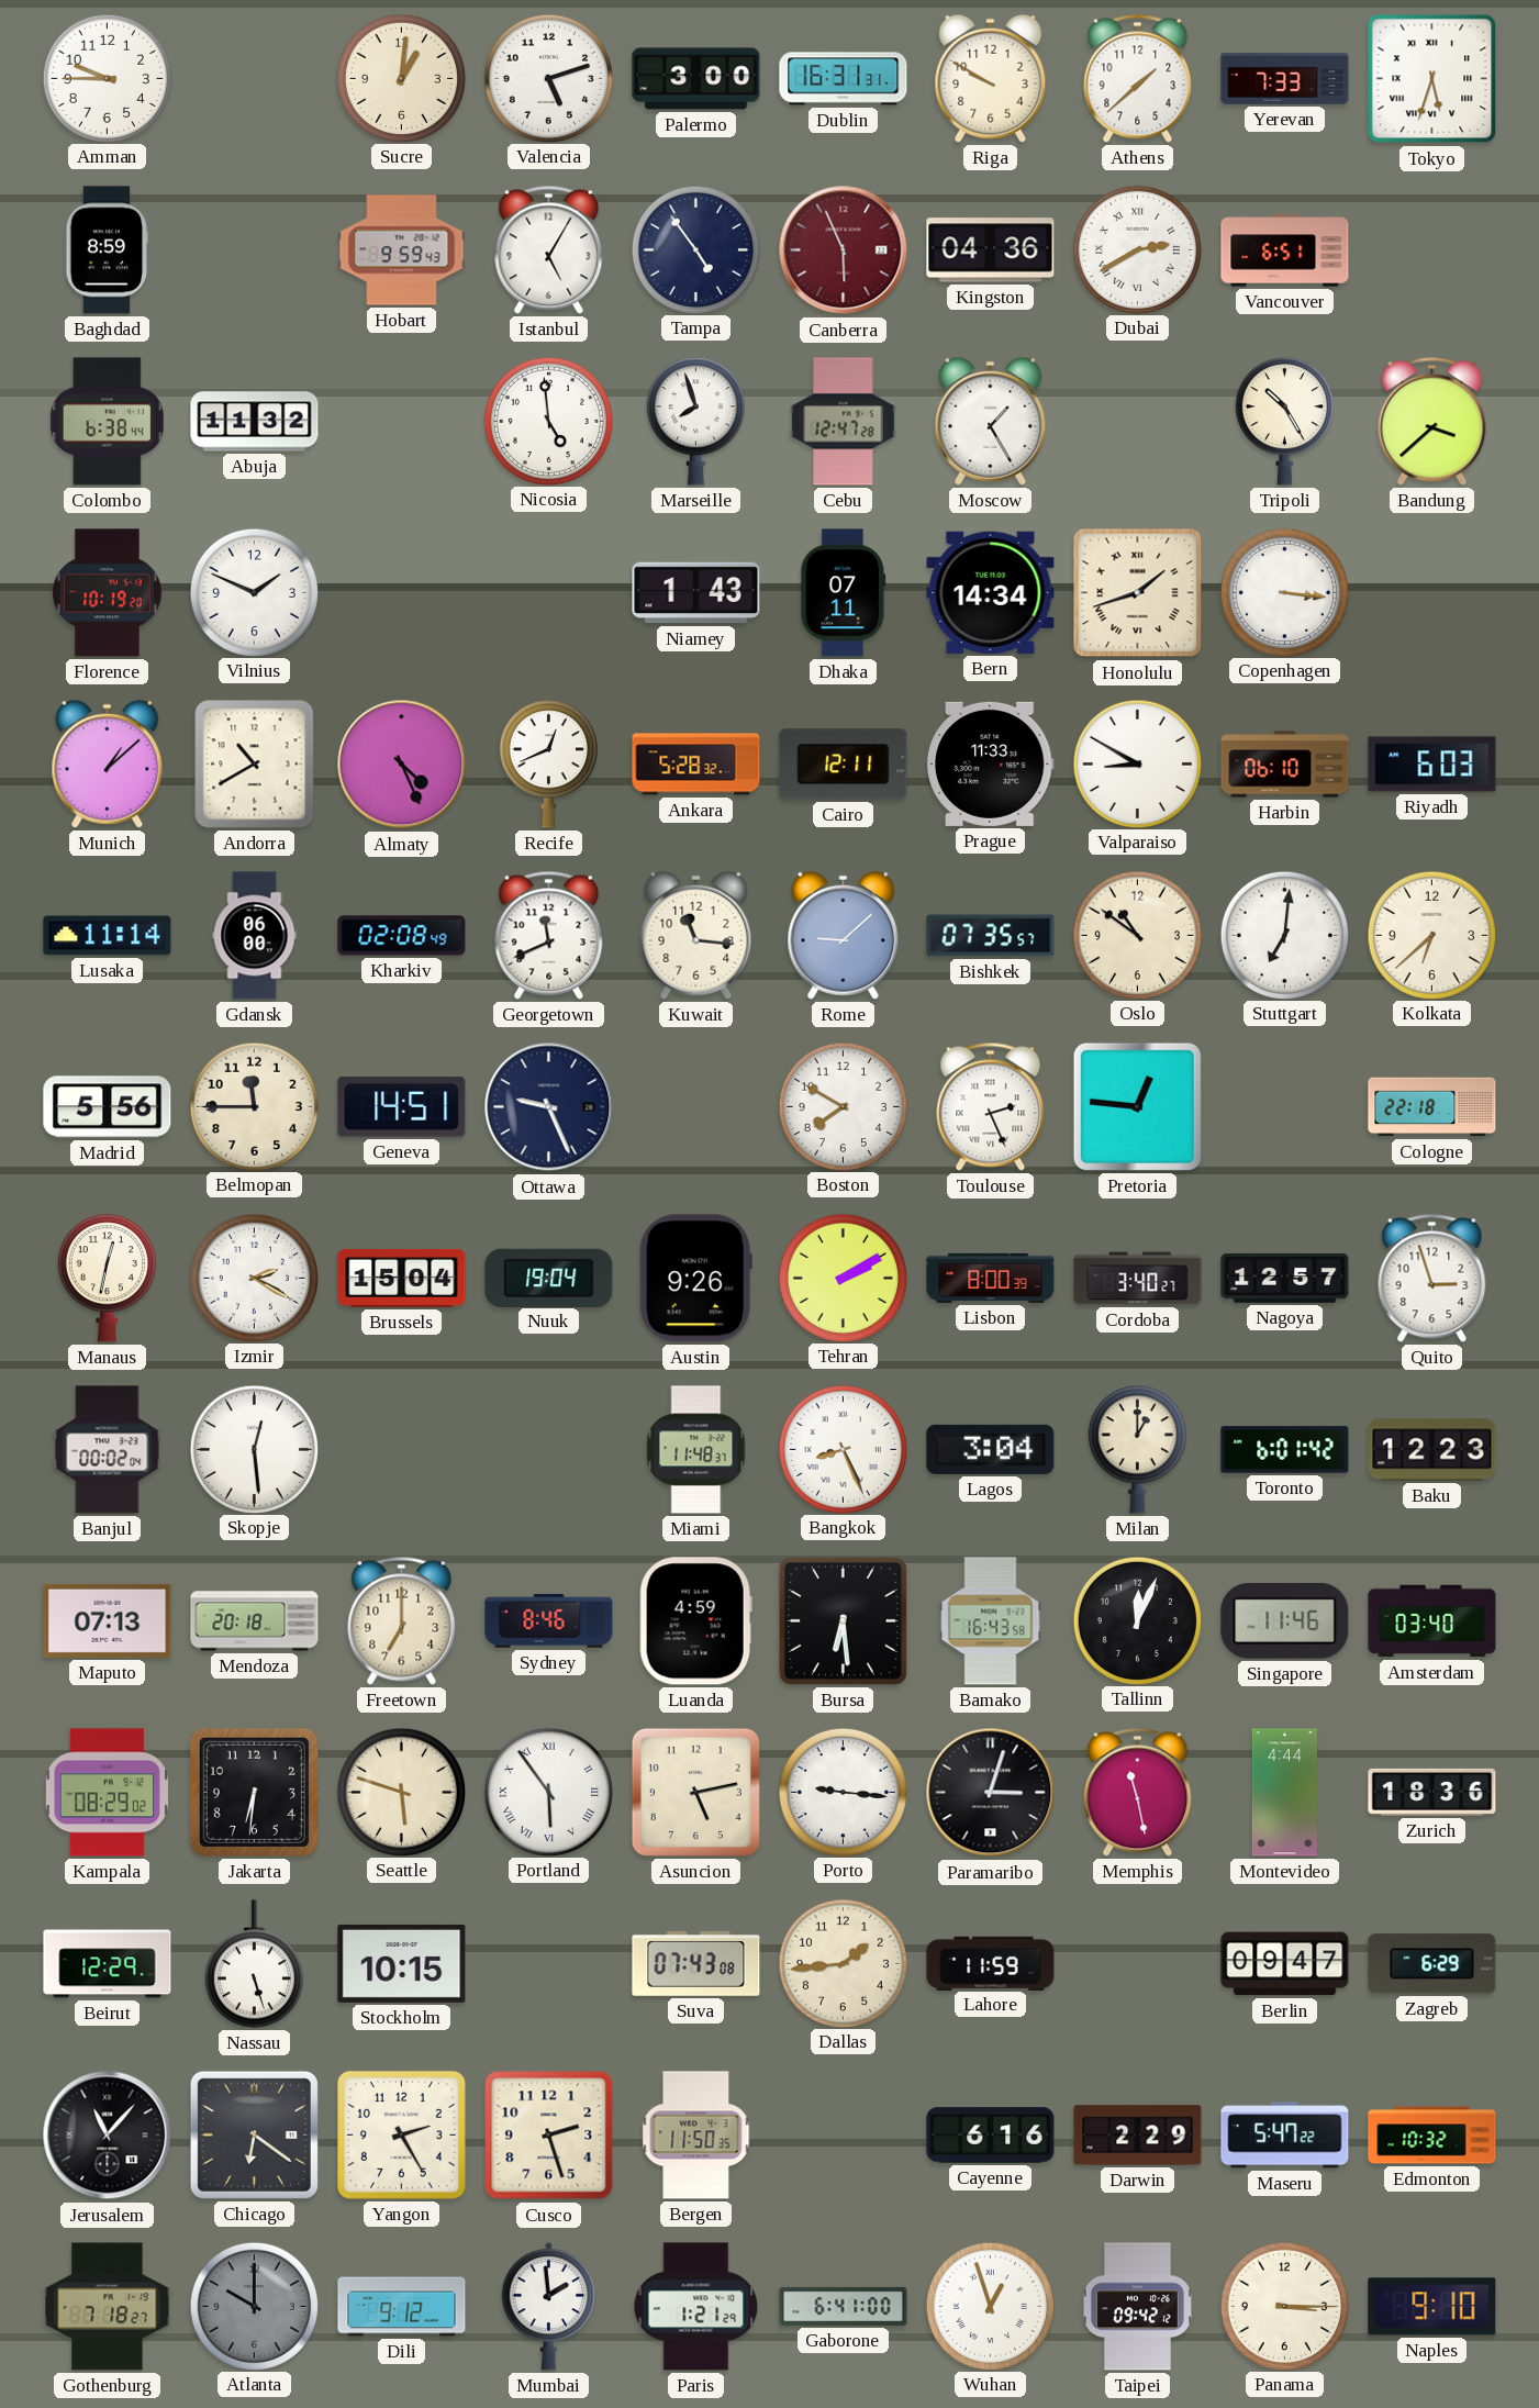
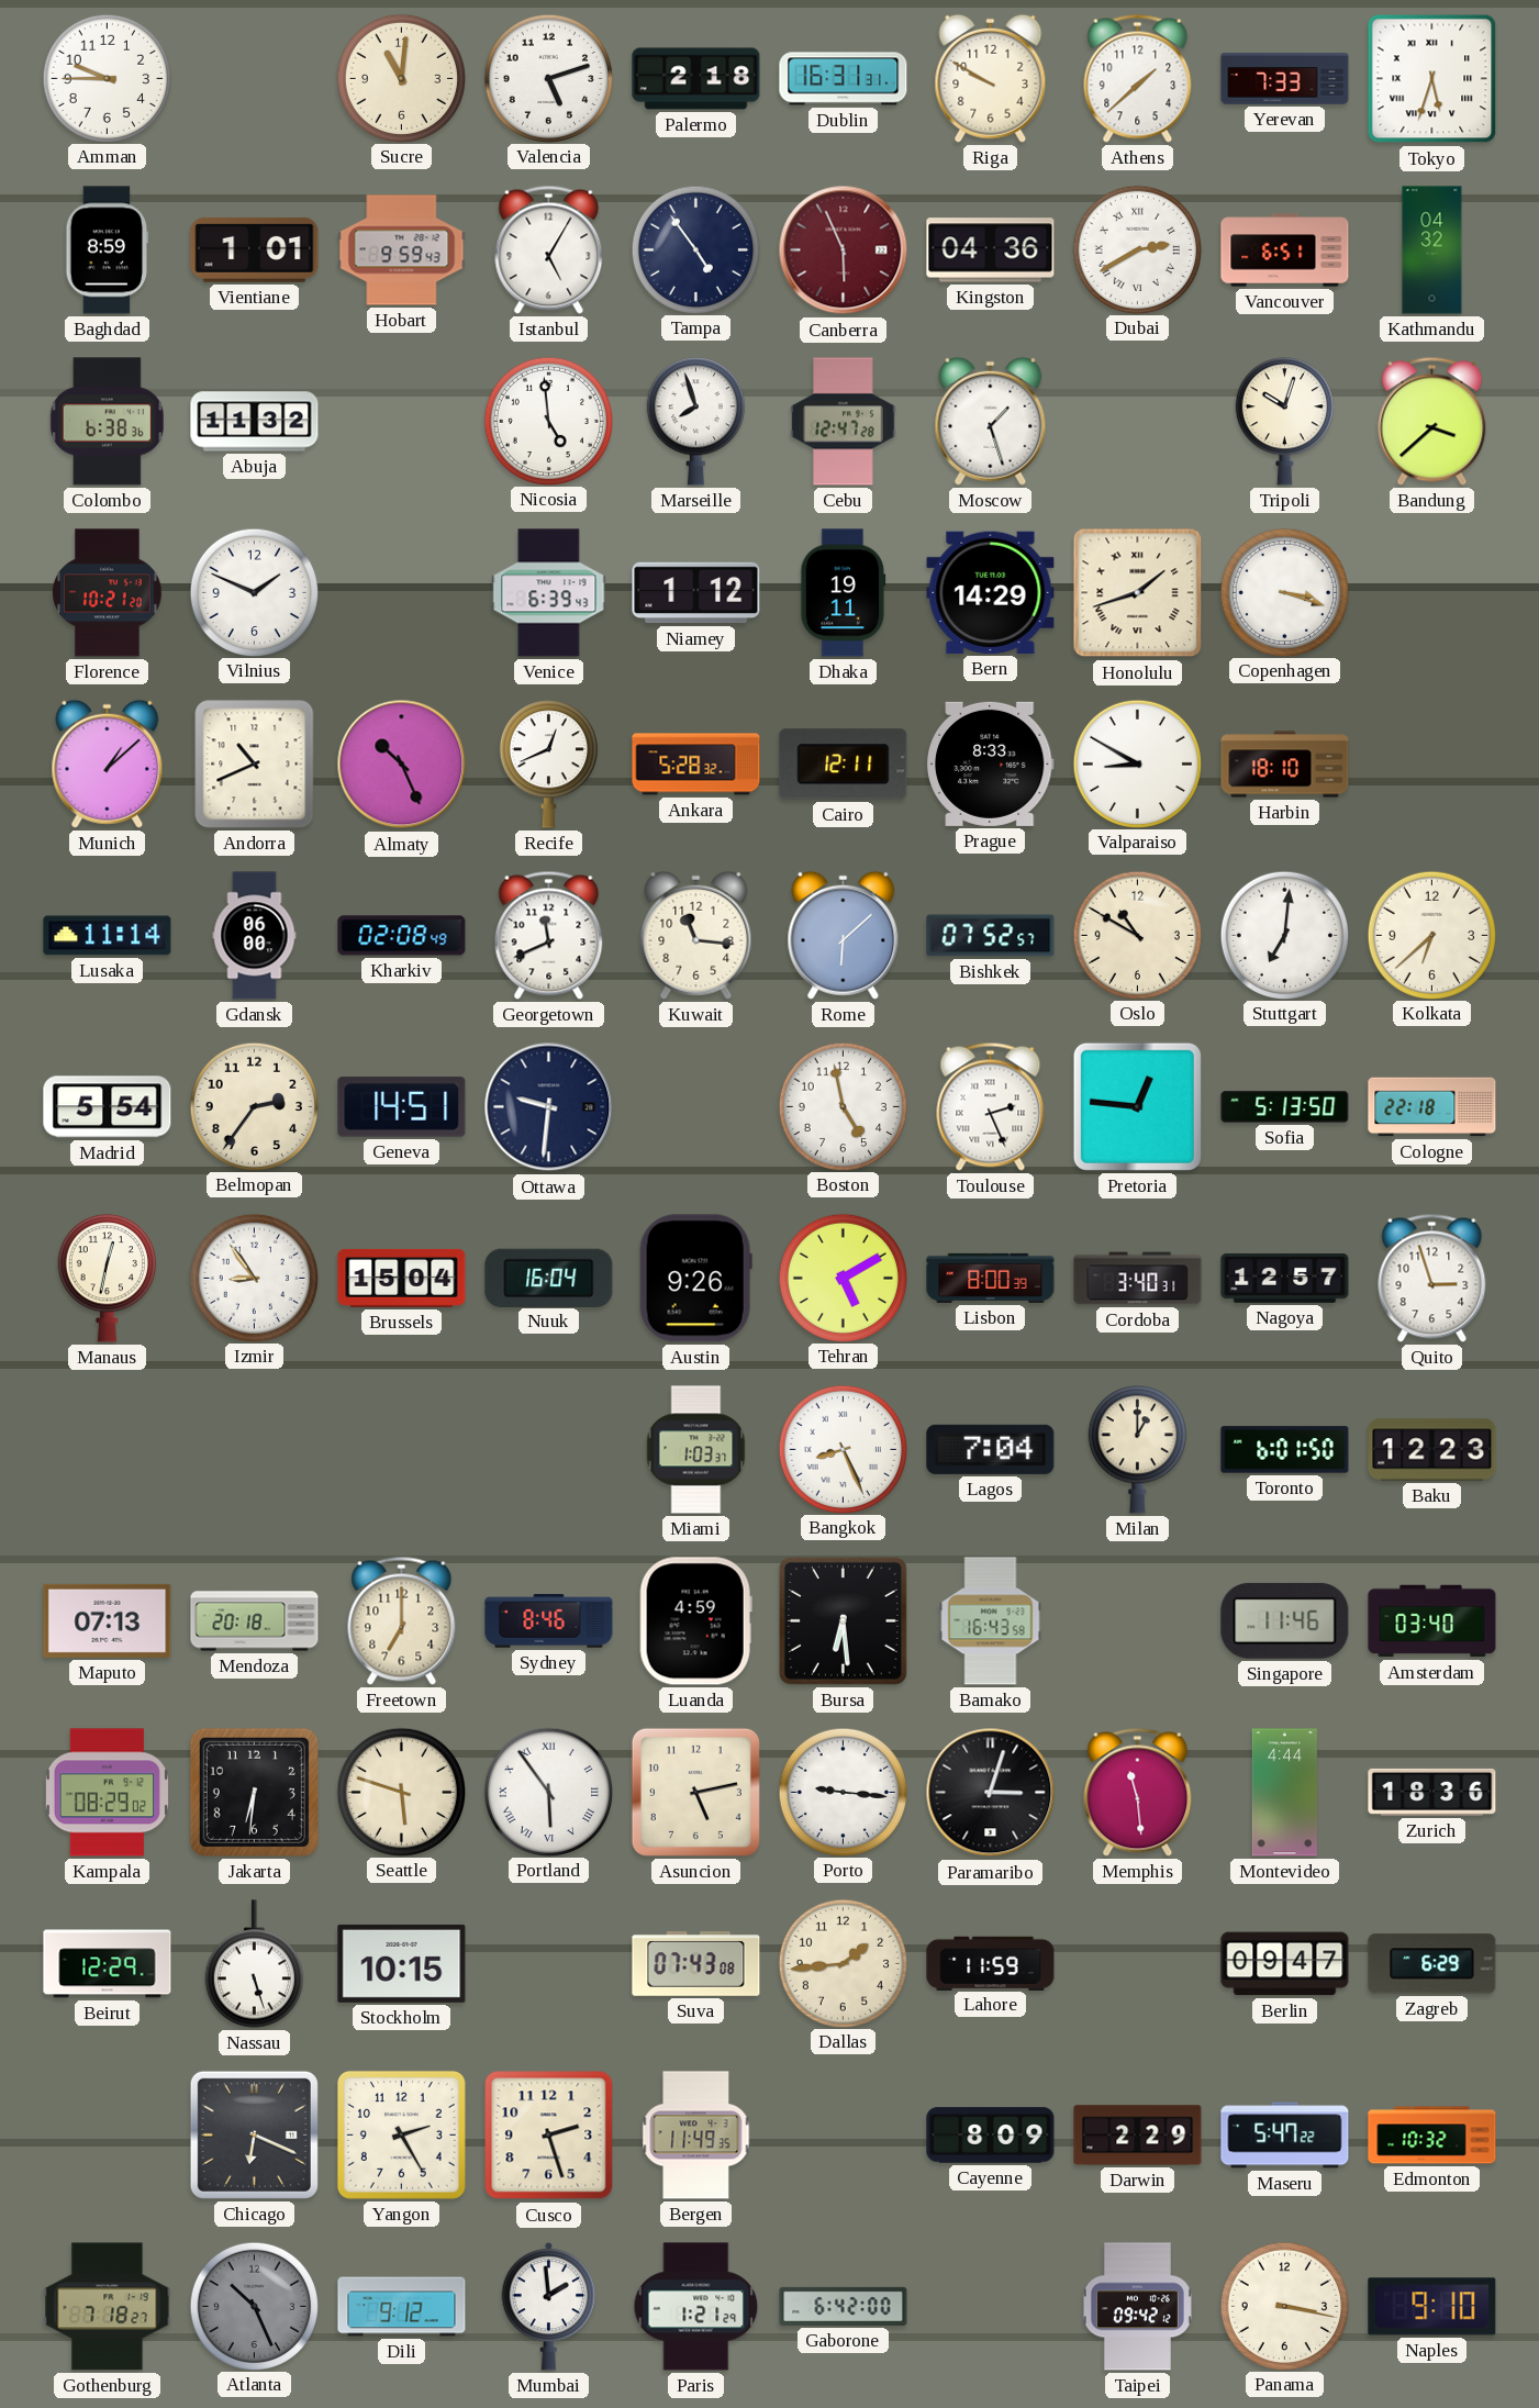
Sucre: 1:01 -> 11:01
Palermo: 3:00 -> 2:18
Vientiane: none -> 1:01
Kathmandu: none -> 04:32
Colombo: 6:38:44 -> 6:38:36
Moscow: 1:25 -> 1:27
Tripoli: 10:25 -> 10:03
Florence: 10:19 -> 10:21
Venice: none -> 6:39
Niamey: 1:43 -> 1:12
Dhaka: 07:11 -> 19:11
Bern: 14:34 -> 14:29
Copenhagen: 3:16 -> 3:18
Andorra: 10:40 -> 10:41
Almaty: 4:26 -> 10:26
Prague: 11:33 -> 8:33
Harbin: 06:10 -> 18:10
Riyadh: 6:03 -> none
Rome: 9:08 -> 6:08
Bishkek: 07:35 -> 07:52
Oslo: 10:51 -> 10:50
Madrid: 5:56 -> 5:54
Belmopan: 11:45 -> 2:36
Ottawa: 9:26 -> 9:31
Boston: 7:50 -> 4:58
Sofia: none -> 5:13
Izmir: 2:20 -> 8:54
Nuuk: 19:04 -> 16:04
Tehran: 2:10 -> 5:10
Cordoba: 3:40:27 -> 3:40:31
Banjul: 00:02 -> none
Skopje: 12:29 -> none
Miami: 11:48 -> 1:03
Lagos: 3:04 -> 7:04
Toronto: 6:01:42 -> 6:01:50
Tallinn: 12:04 -> none
Memphis: 11:28 -> 11:29
Jerusalem: 11:07 -> none
Chicago: 6:21 -> 6:19
Bergen: 11:50 -> 11:49
Cayenne: 6:16 -> 8:09
Atlanta: 10:00 -> 10:26
Gaborone: 6:41 -> 6:42
Wuhan: 12:57 -> none
Panama: 3:15 -> 3:17
